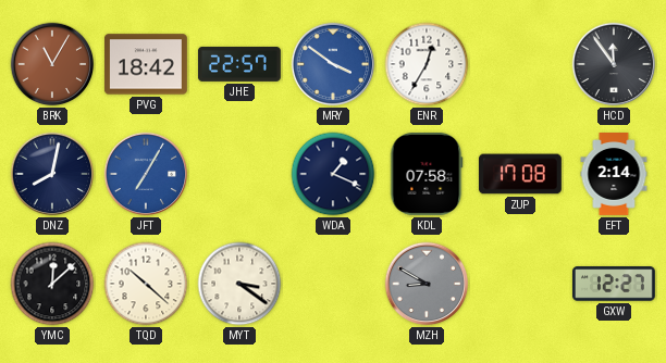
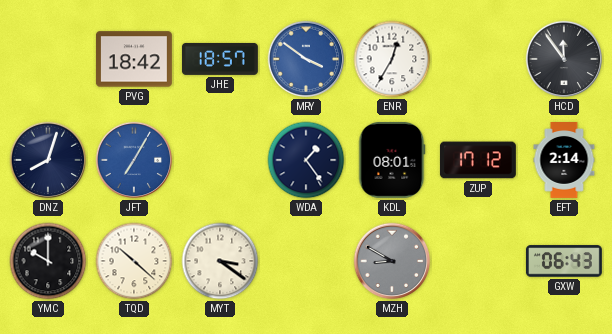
BRK: 11:05 -> none
JHE: 22:57 -> 18:57
DNZ: 8:02 -> 8:03
WDA: 1:19 -> 1:24
KDL: 07:58 -> 08:01
ZUP: 17:08 -> 17:12
YMC: 12:08 -> 10:00
GXW: 12:27 -> 06:43
